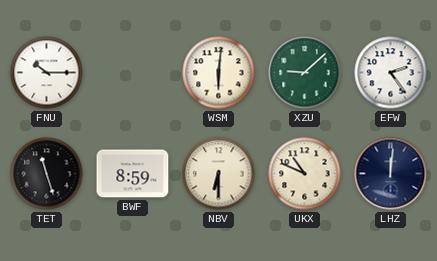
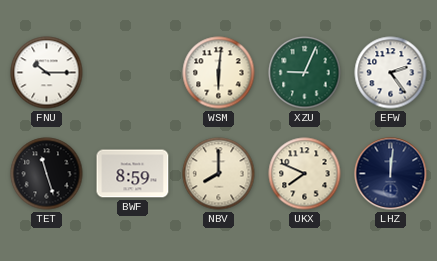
XZU: 9:08 -> 9:04
NBV: 6:30 -> 8:00
UKX: 10:49 -> 7:49
